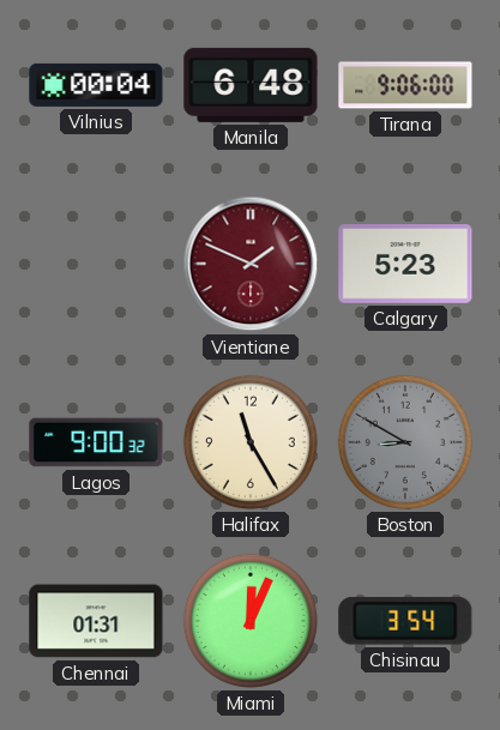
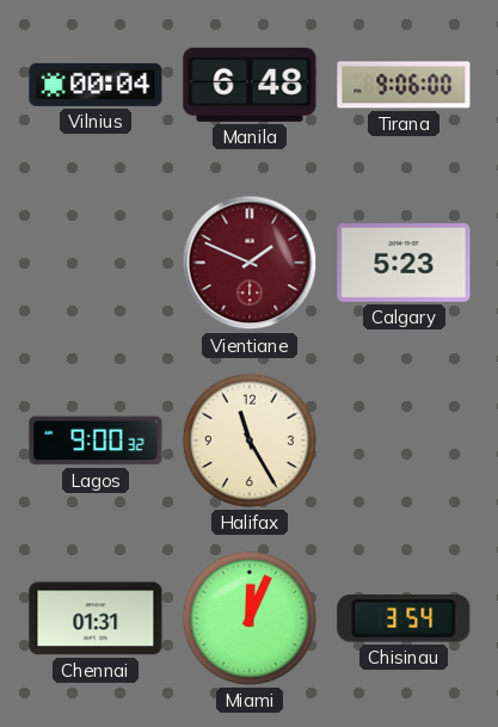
Boston: 8:50 -> none
